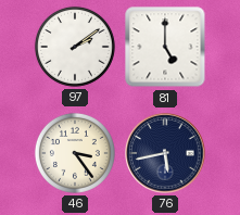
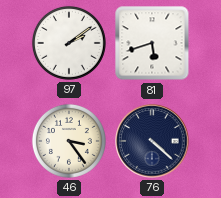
81: 5:00 -> 5:42
76: 5:43 -> 4:22
